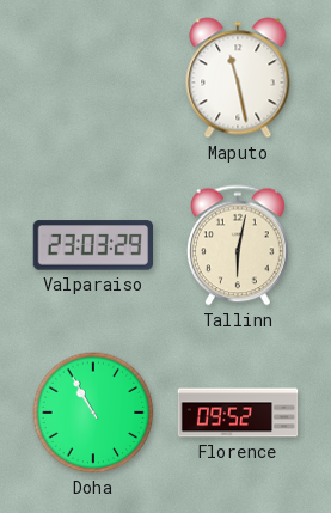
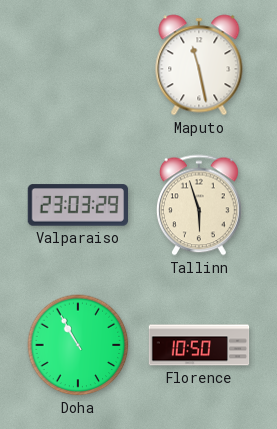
Tallinn: 6:02 -> 5:57
Florence: 09:52 -> 10:50
